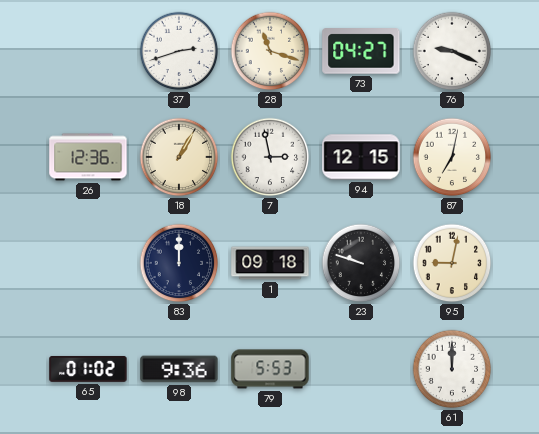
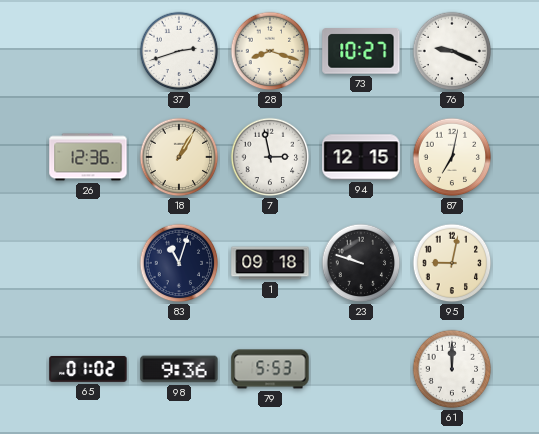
28: 11:18 -> 8:18
73: 04:27 -> 10:27
83: 12:00 -> 11:03
